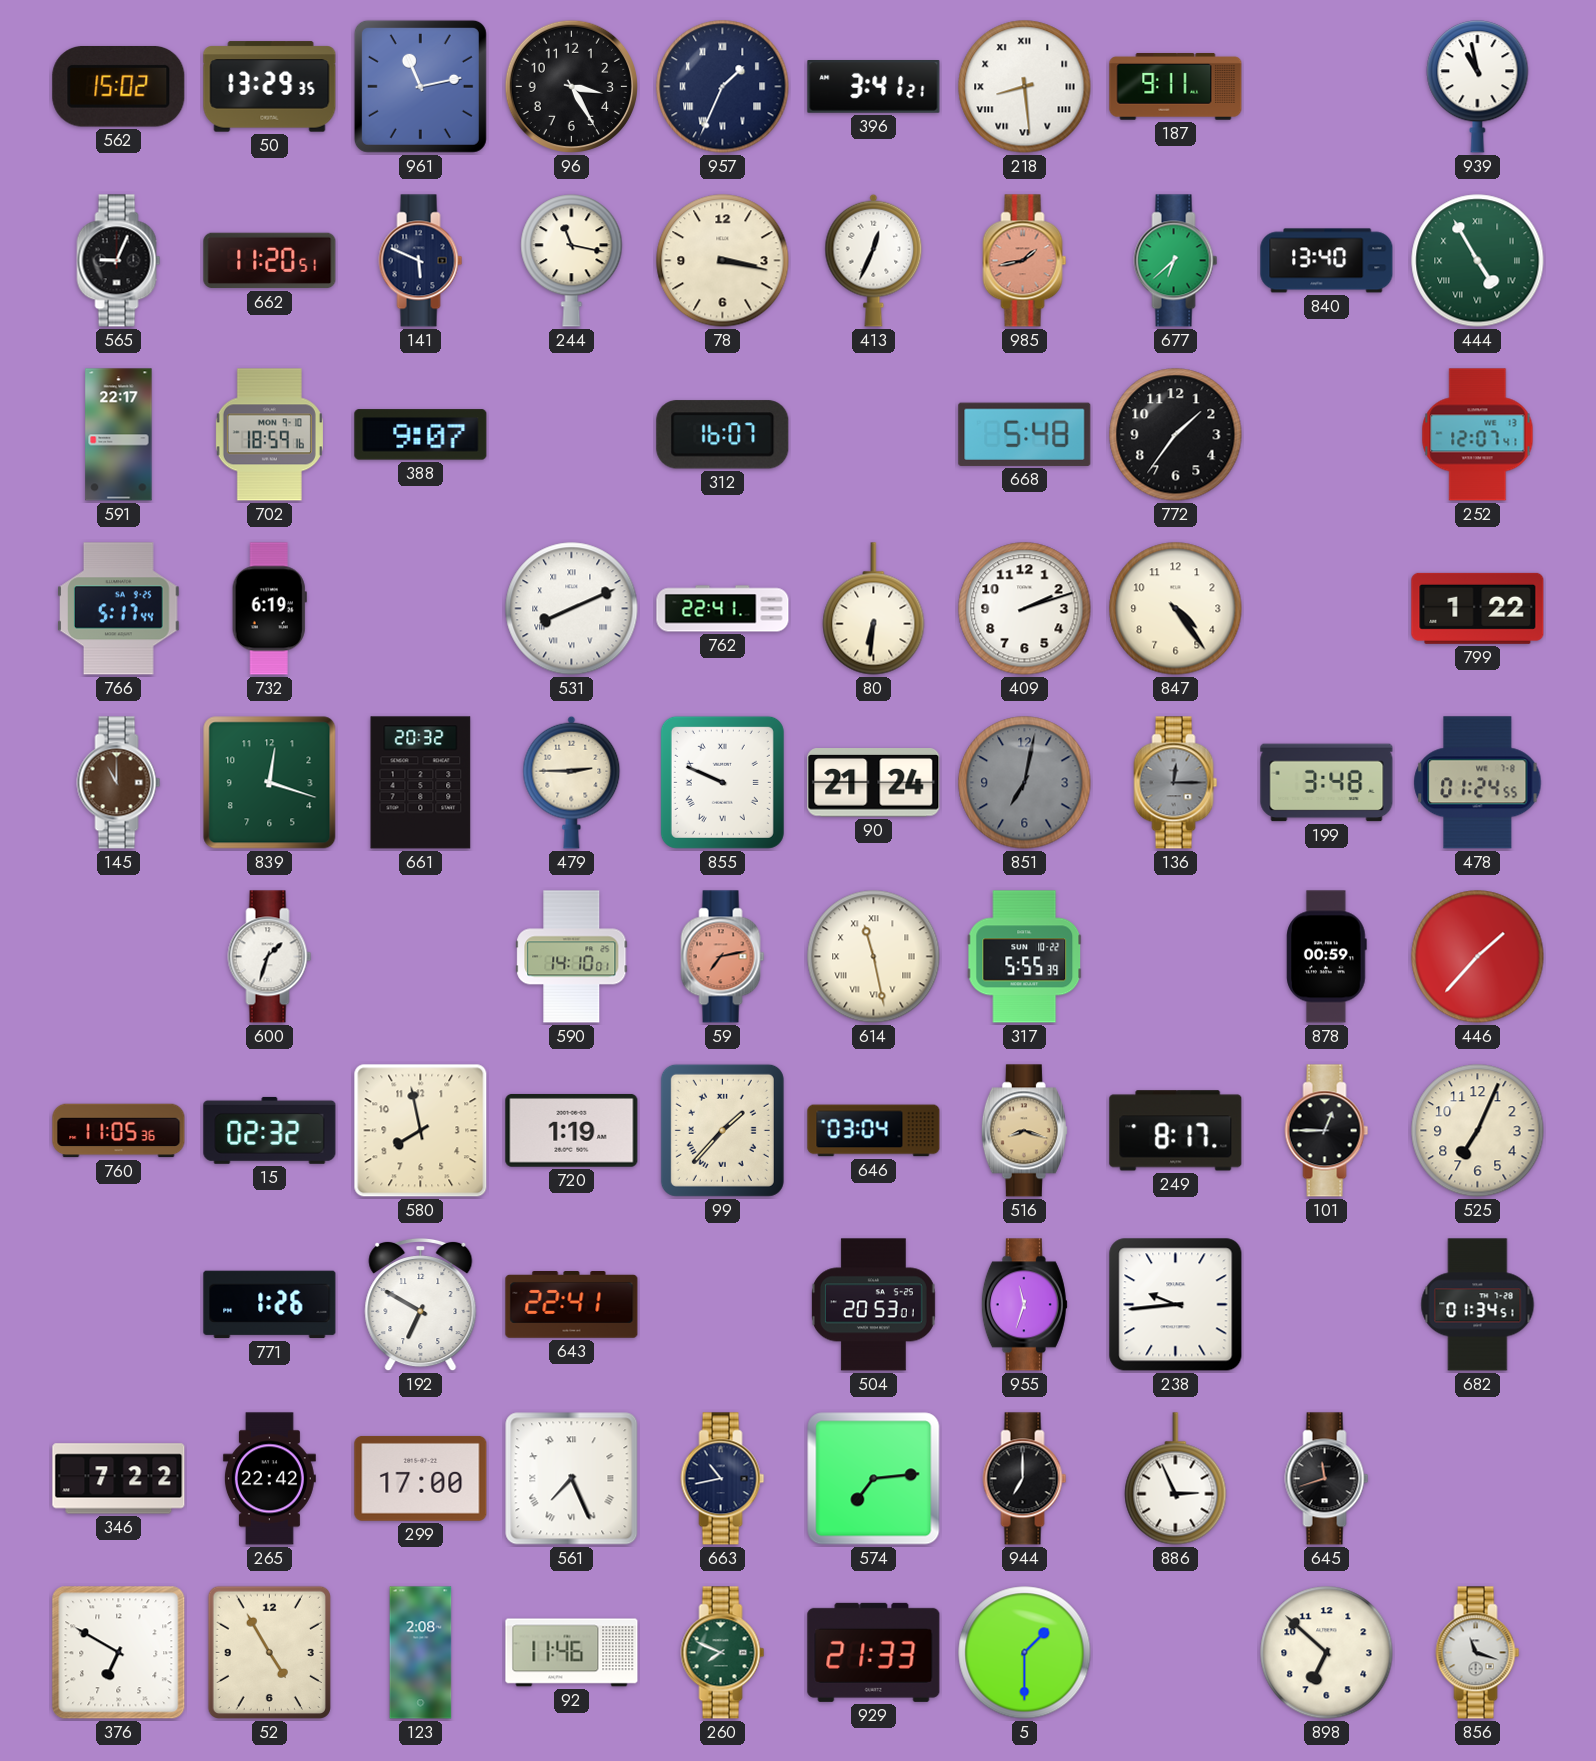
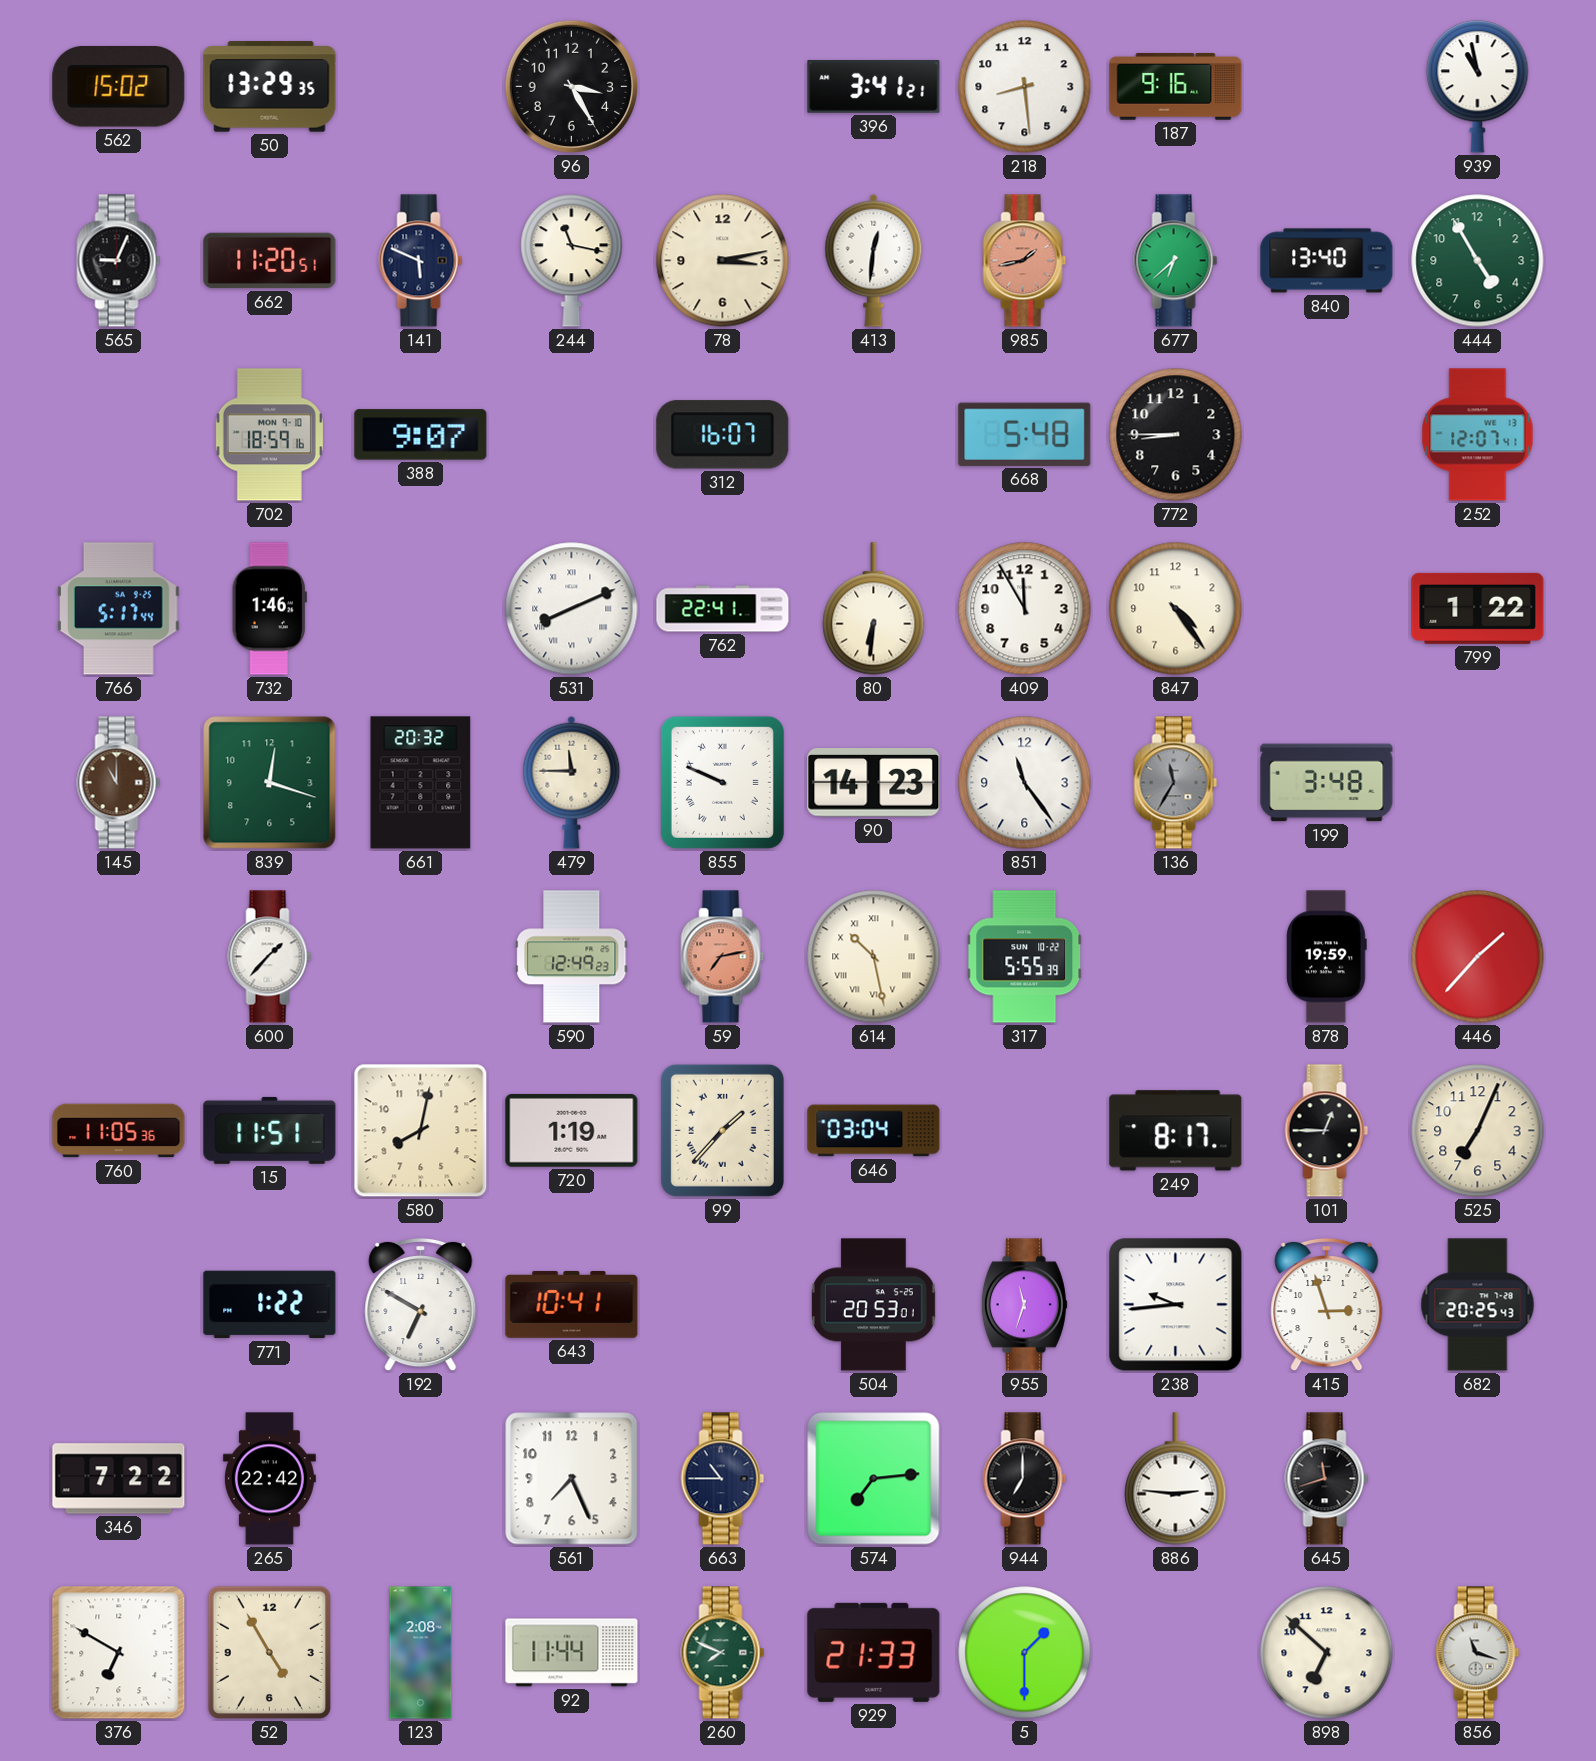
961: 11:13 -> none
957: 1:34 -> none
218 numerals: Roman -> Arabic
187: 9:11 -> 9:16
78: 3:17 -> 3:13
413: 12:34 -> 12:31
444 numerals: Roman -> Arabic
591: 22:17 -> none
772: 1:36 -> 8:45
732: 6:19 -> 1:46
409: 2:12 -> 11:55
479: 2:45 -> 11:45
90: 21:24 -> 14:23
851: 7:02 -> 11:24
851 dial: grey -> white
136: 12:15 -> 11:35
478: 01:24 -> none
600: 1:33 -> 1:37
590: 14:10 -> 12:49
614: 11:28 -> 10:28
878: 00:59 -> 19:59
15: 02:32 -> 11:51
580: 7:58 -> 8:02
516: 8:18 -> none
771: 1:26 -> 1:22
643: 22:41 -> 10:41
415: none -> 2:57
682: 01:34 -> 20:25
299: 17:00 -> none
561 numerals: Roman -> Arabic
663: 10:43 -> 10:45
886: 2:56 -> 2:46
92: 11:46 -> 11:44
